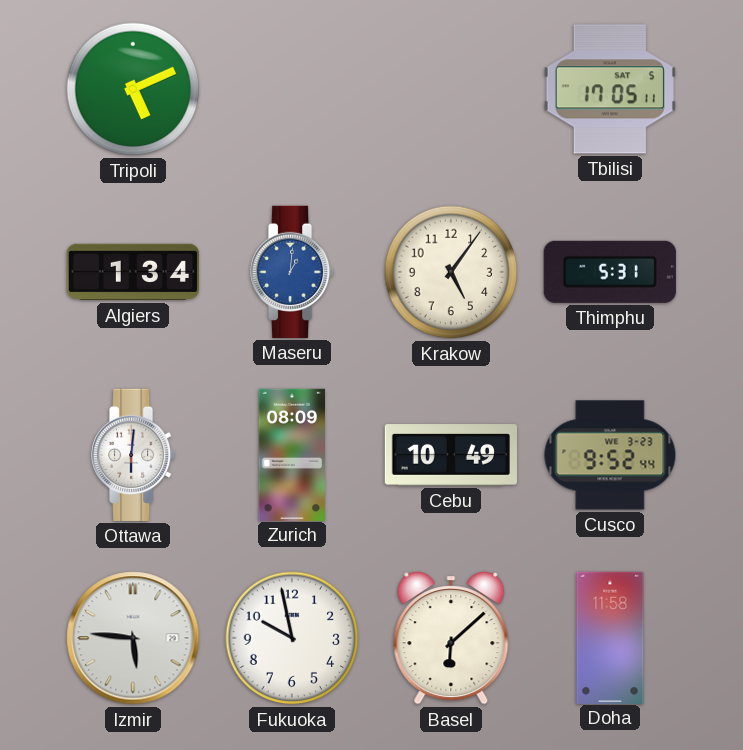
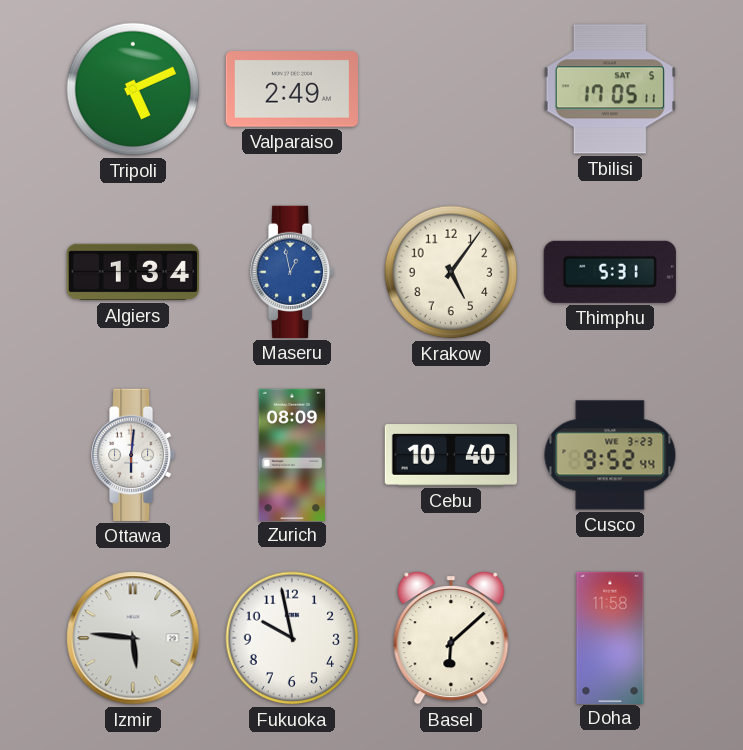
Valparaiso: none -> 2:49
Maseru: 1:01 -> 12:58
Cebu: 10:49 -> 10:40
